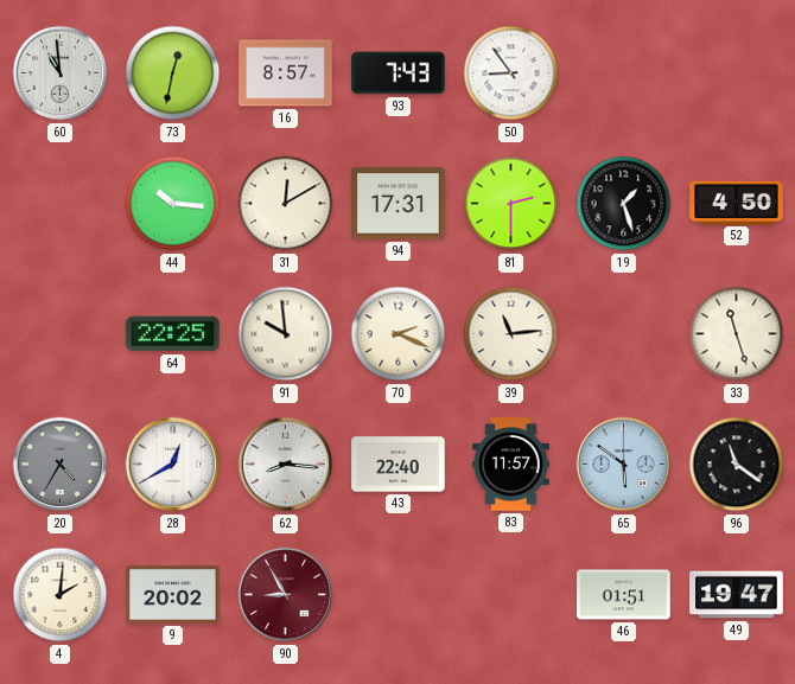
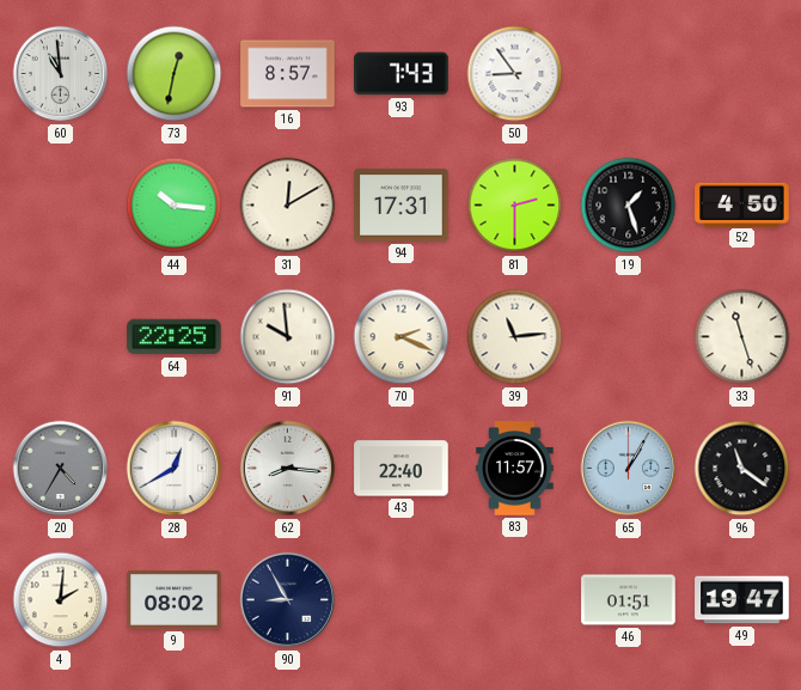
65: 5:51 -> 1:05
9: 20:02 -> 08:02
90 dial: burgundy -> navy
